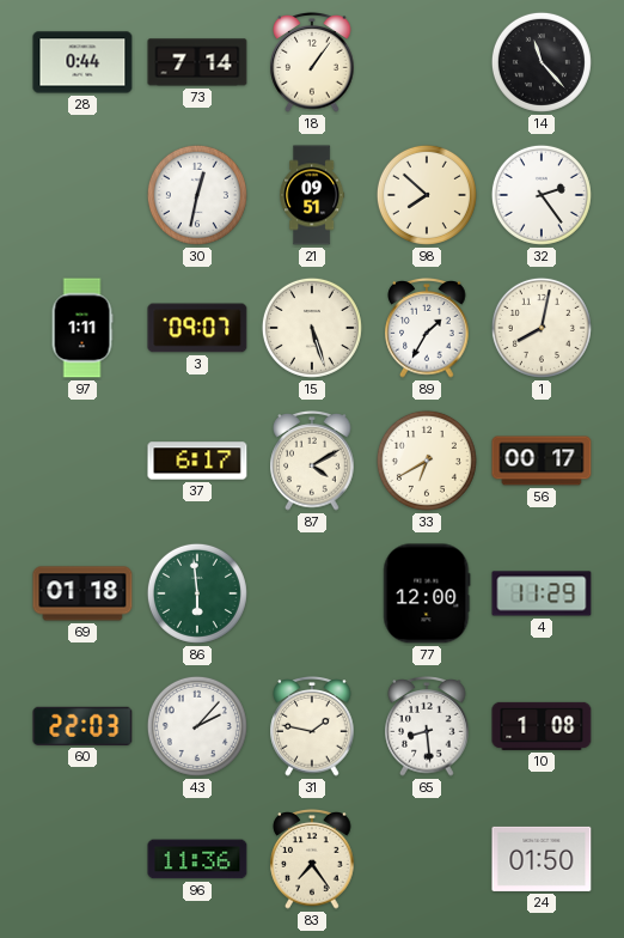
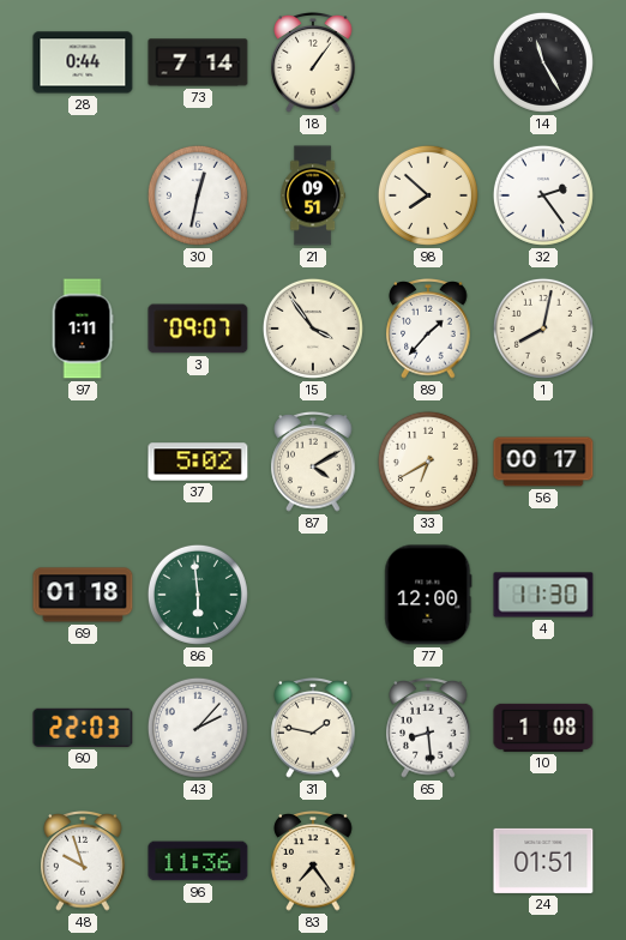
14: 11:23 -> 11:25
15: 5:27 -> 3:54
89: 1:35 -> 1:37
37: 6:17 -> 5:02
4: 11:29 -> 11:30
48: none -> 9:57
24: 01:50 -> 01:51
